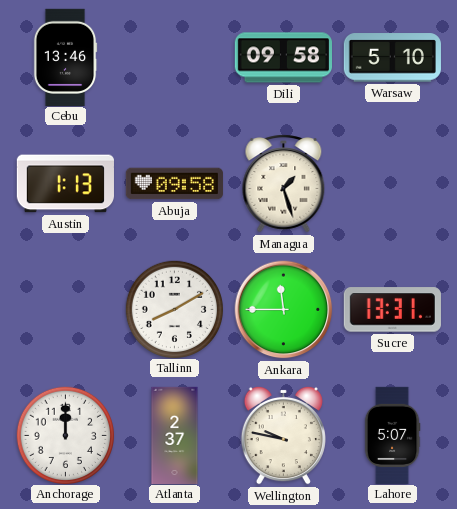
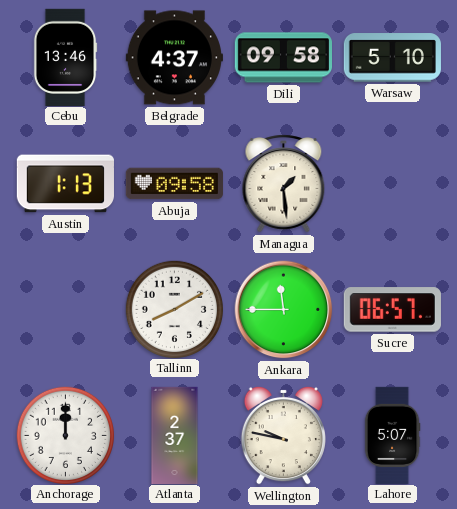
Belgrade: none -> 4:37
Managua: 1:27 -> 1:29
Sucre: 13:31 -> 06:57
